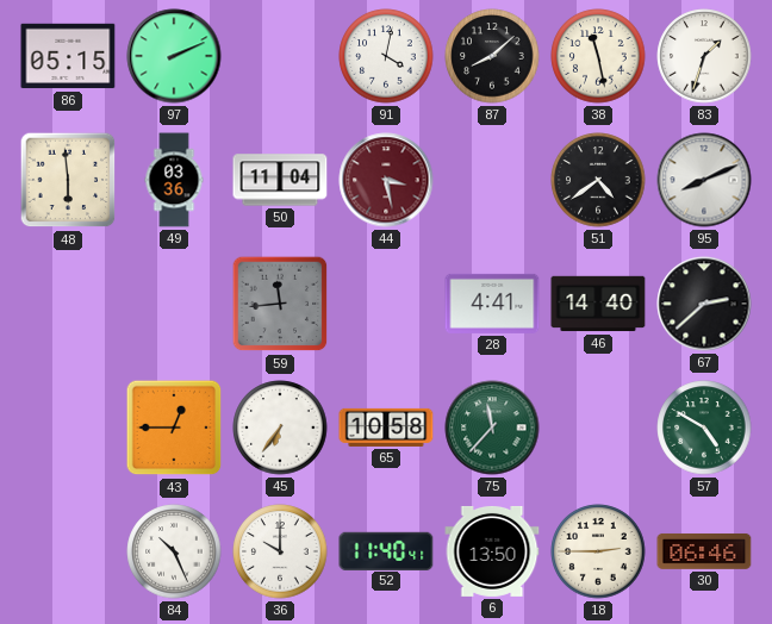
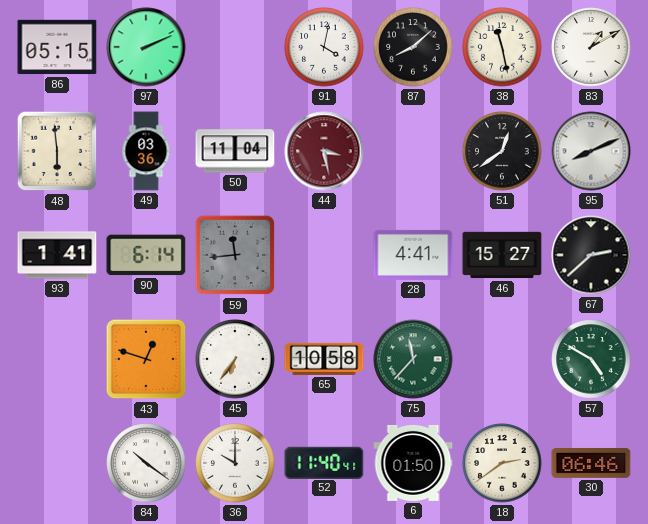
83: 1:33 -> 1:10
51: 4:39 -> 12:39
93: none -> 1:41
90: none -> 6:14
46: 14:40 -> 15:27
43: 12:45 -> 12:48
84: 10:26 -> 10:21
6: 13:50 -> 01:50
18: 2:45 -> 2:39
